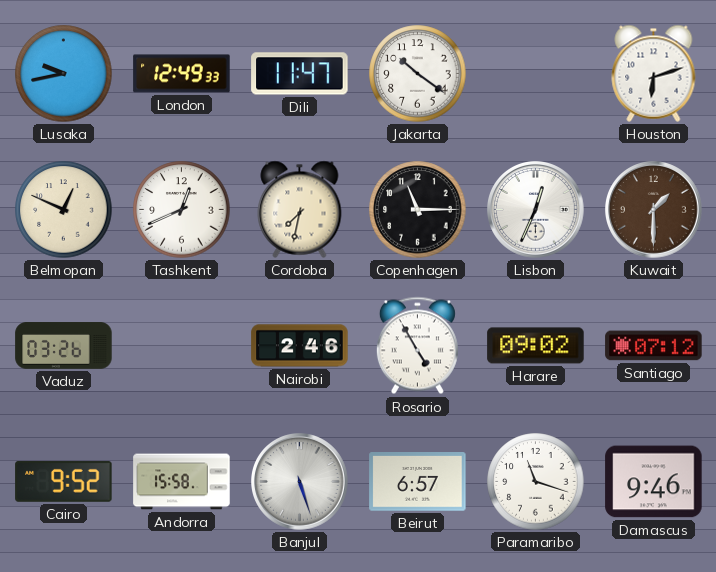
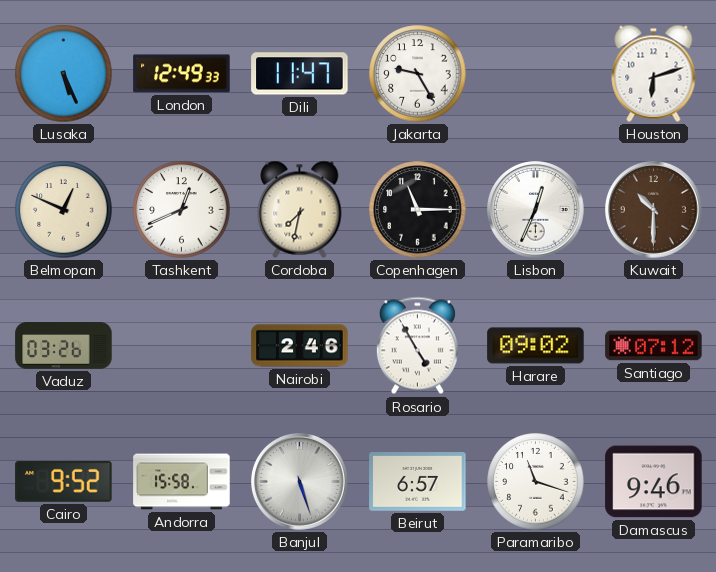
Lusaka: 9:43 -> 5:26
Jakarta: 10:21 -> 9:25
Kuwait: 1:30 -> 10:30
